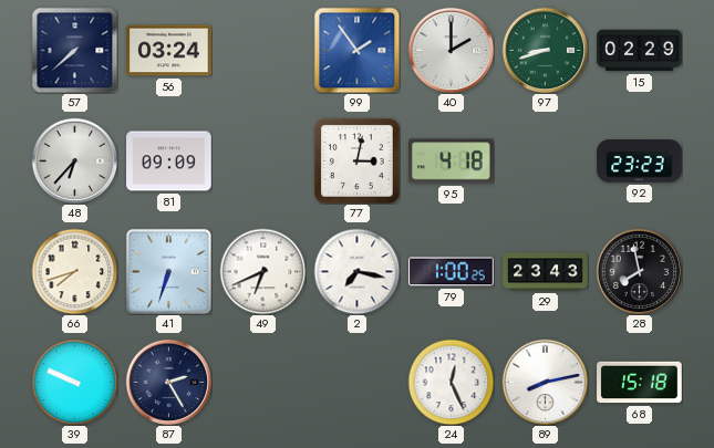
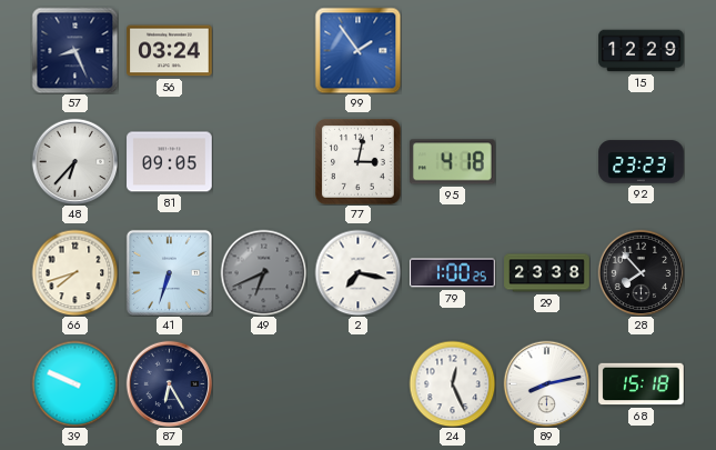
57: 7:38 -> 8:26
40: 2:00 -> none
97: 8:42 -> none
15: 02:29 -> 12:29
81: 09:09 -> 09:05
49 dial: white -> grey
29: 23:43 -> 23:38
28: 7:58 -> 7:53
87: 2:25 -> 6:25
